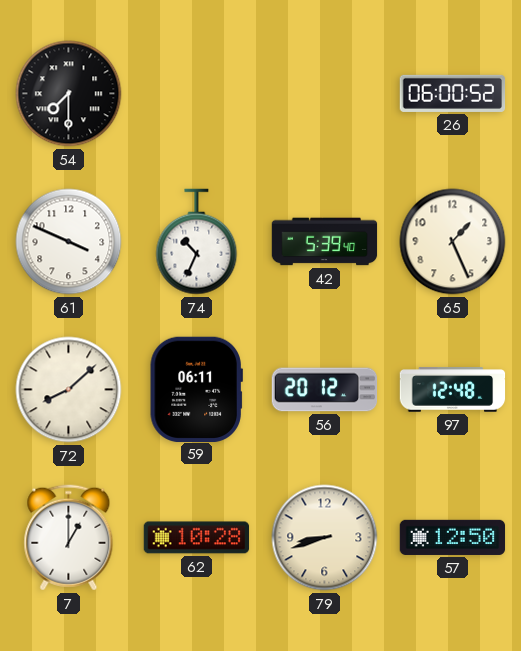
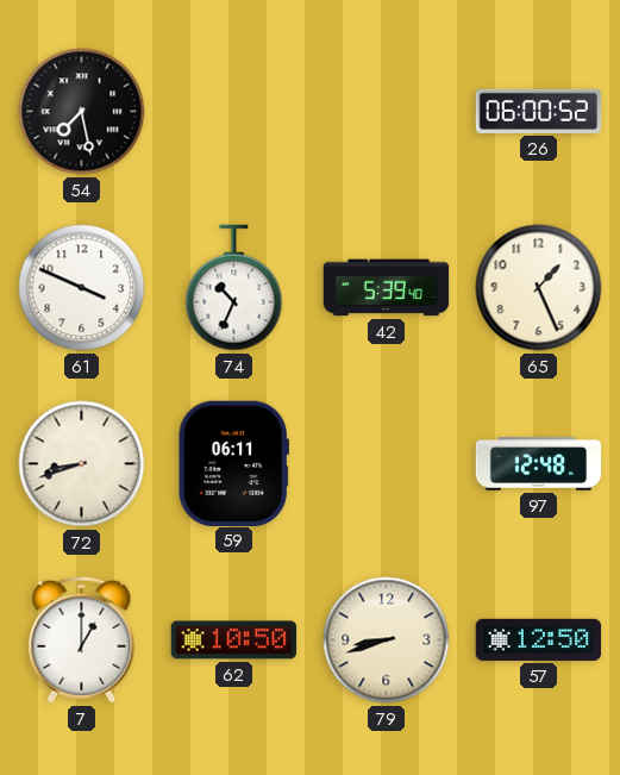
54: 7:30 -> 7:28
72: 8:08 -> 8:42
56: 20:12 -> none
62: 10:28 -> 10:50
